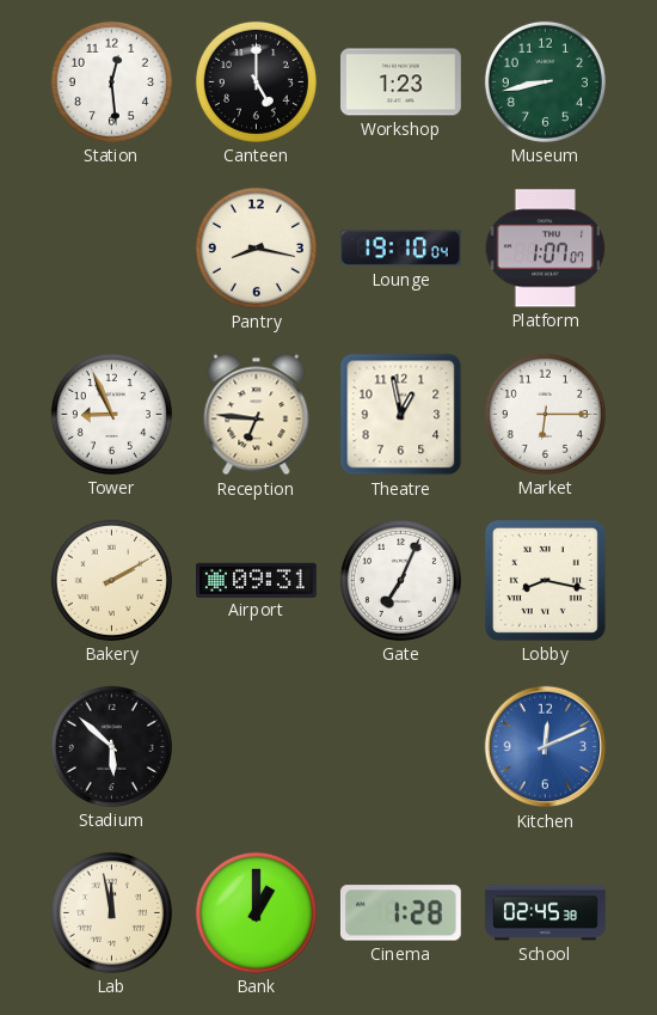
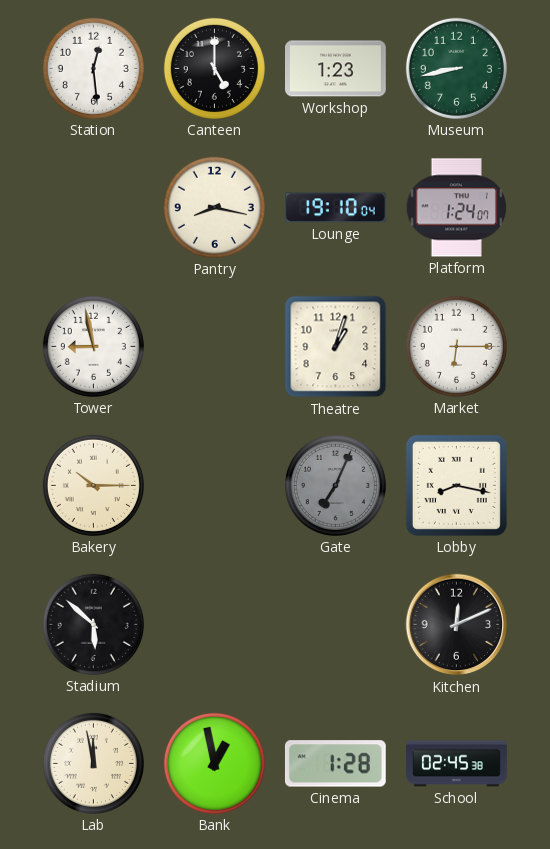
Platform: 1:07 -> 1:24
Tower: 8:56 -> 8:58
Reception: 6:46 -> none
Theatre: 12:58 -> 1:03
Bakery: 2:10 -> 10:15
Airport: 09:31 -> none
Gate dial: white -> grey
Kitchen dial: blue -> black
Bank: 1:00 -> 12:58
